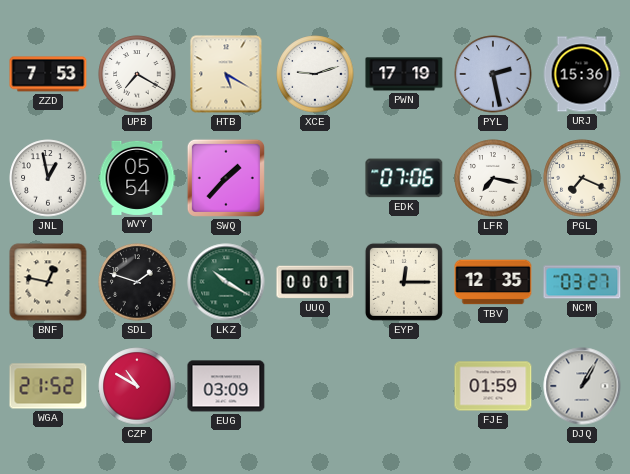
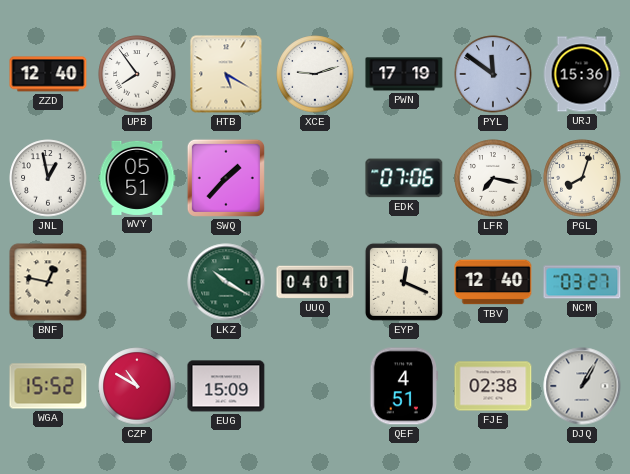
ZZD: 7:53 -> 12:40
UPB: 7:20 -> 7:54
PYL: 2:28 -> 11:51
WVY: 05:54 -> 05:51
PGL: 7:19 -> 8:03
SDL: 1:48 -> none
UUQ: 00:01 -> 04:01
EYP: 12:15 -> 12:19
TBV: 12:35 -> 12:40
WGA: 21:52 -> 15:52
EUG: 03:09 -> 15:09
QEF: none -> 4:51
FJE: 01:59 -> 02:38
